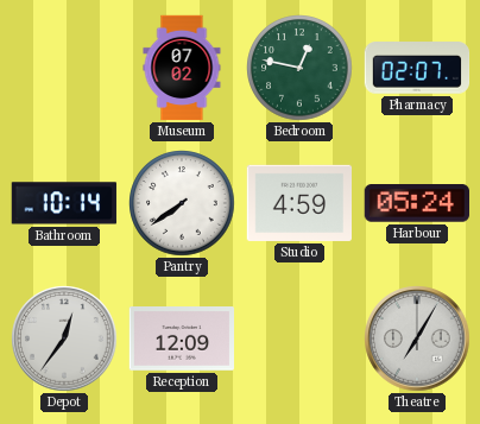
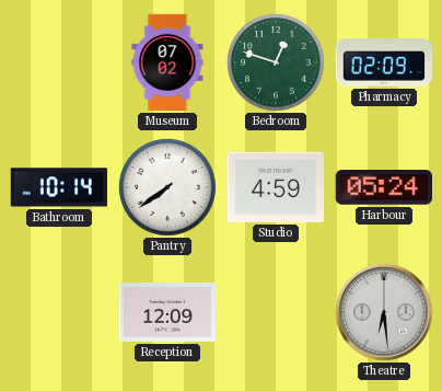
Bedroom: 12:47 -> 12:48
Pharmacy: 02:07 -> 02:09
Depot: 12:36 -> none
Theatre: 7:05 -> 6:29
